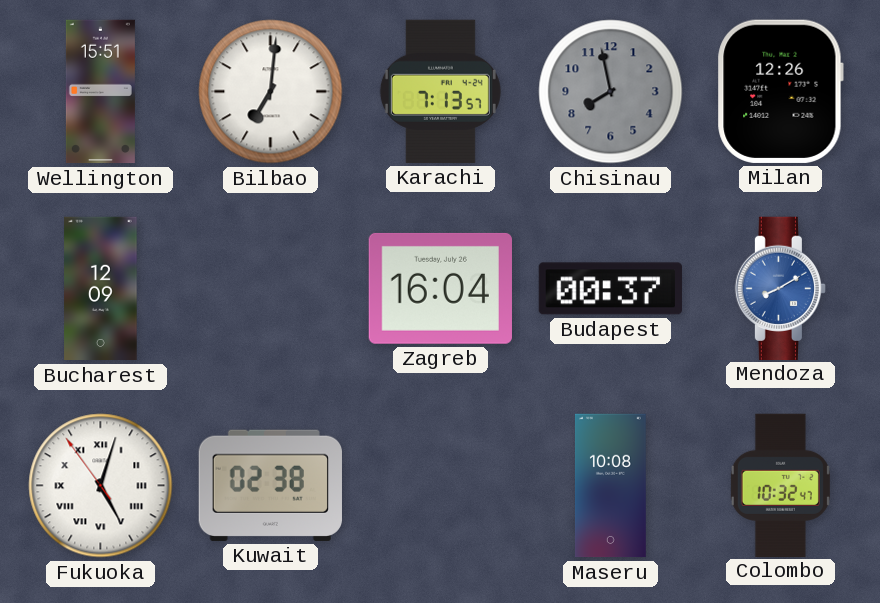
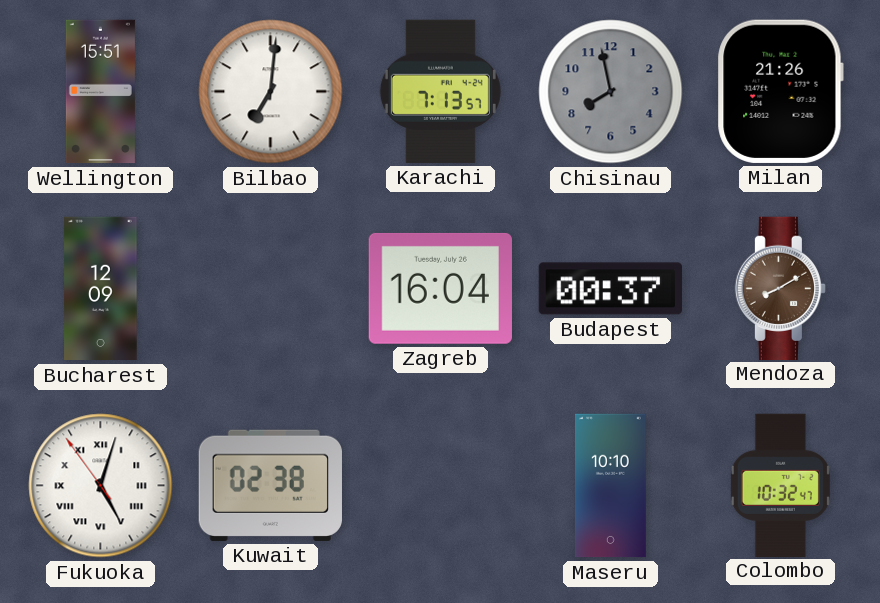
Milan: 12:26 -> 21:26
Mendoza dial: blue -> brown
Maseru: 10:08 -> 10:10
